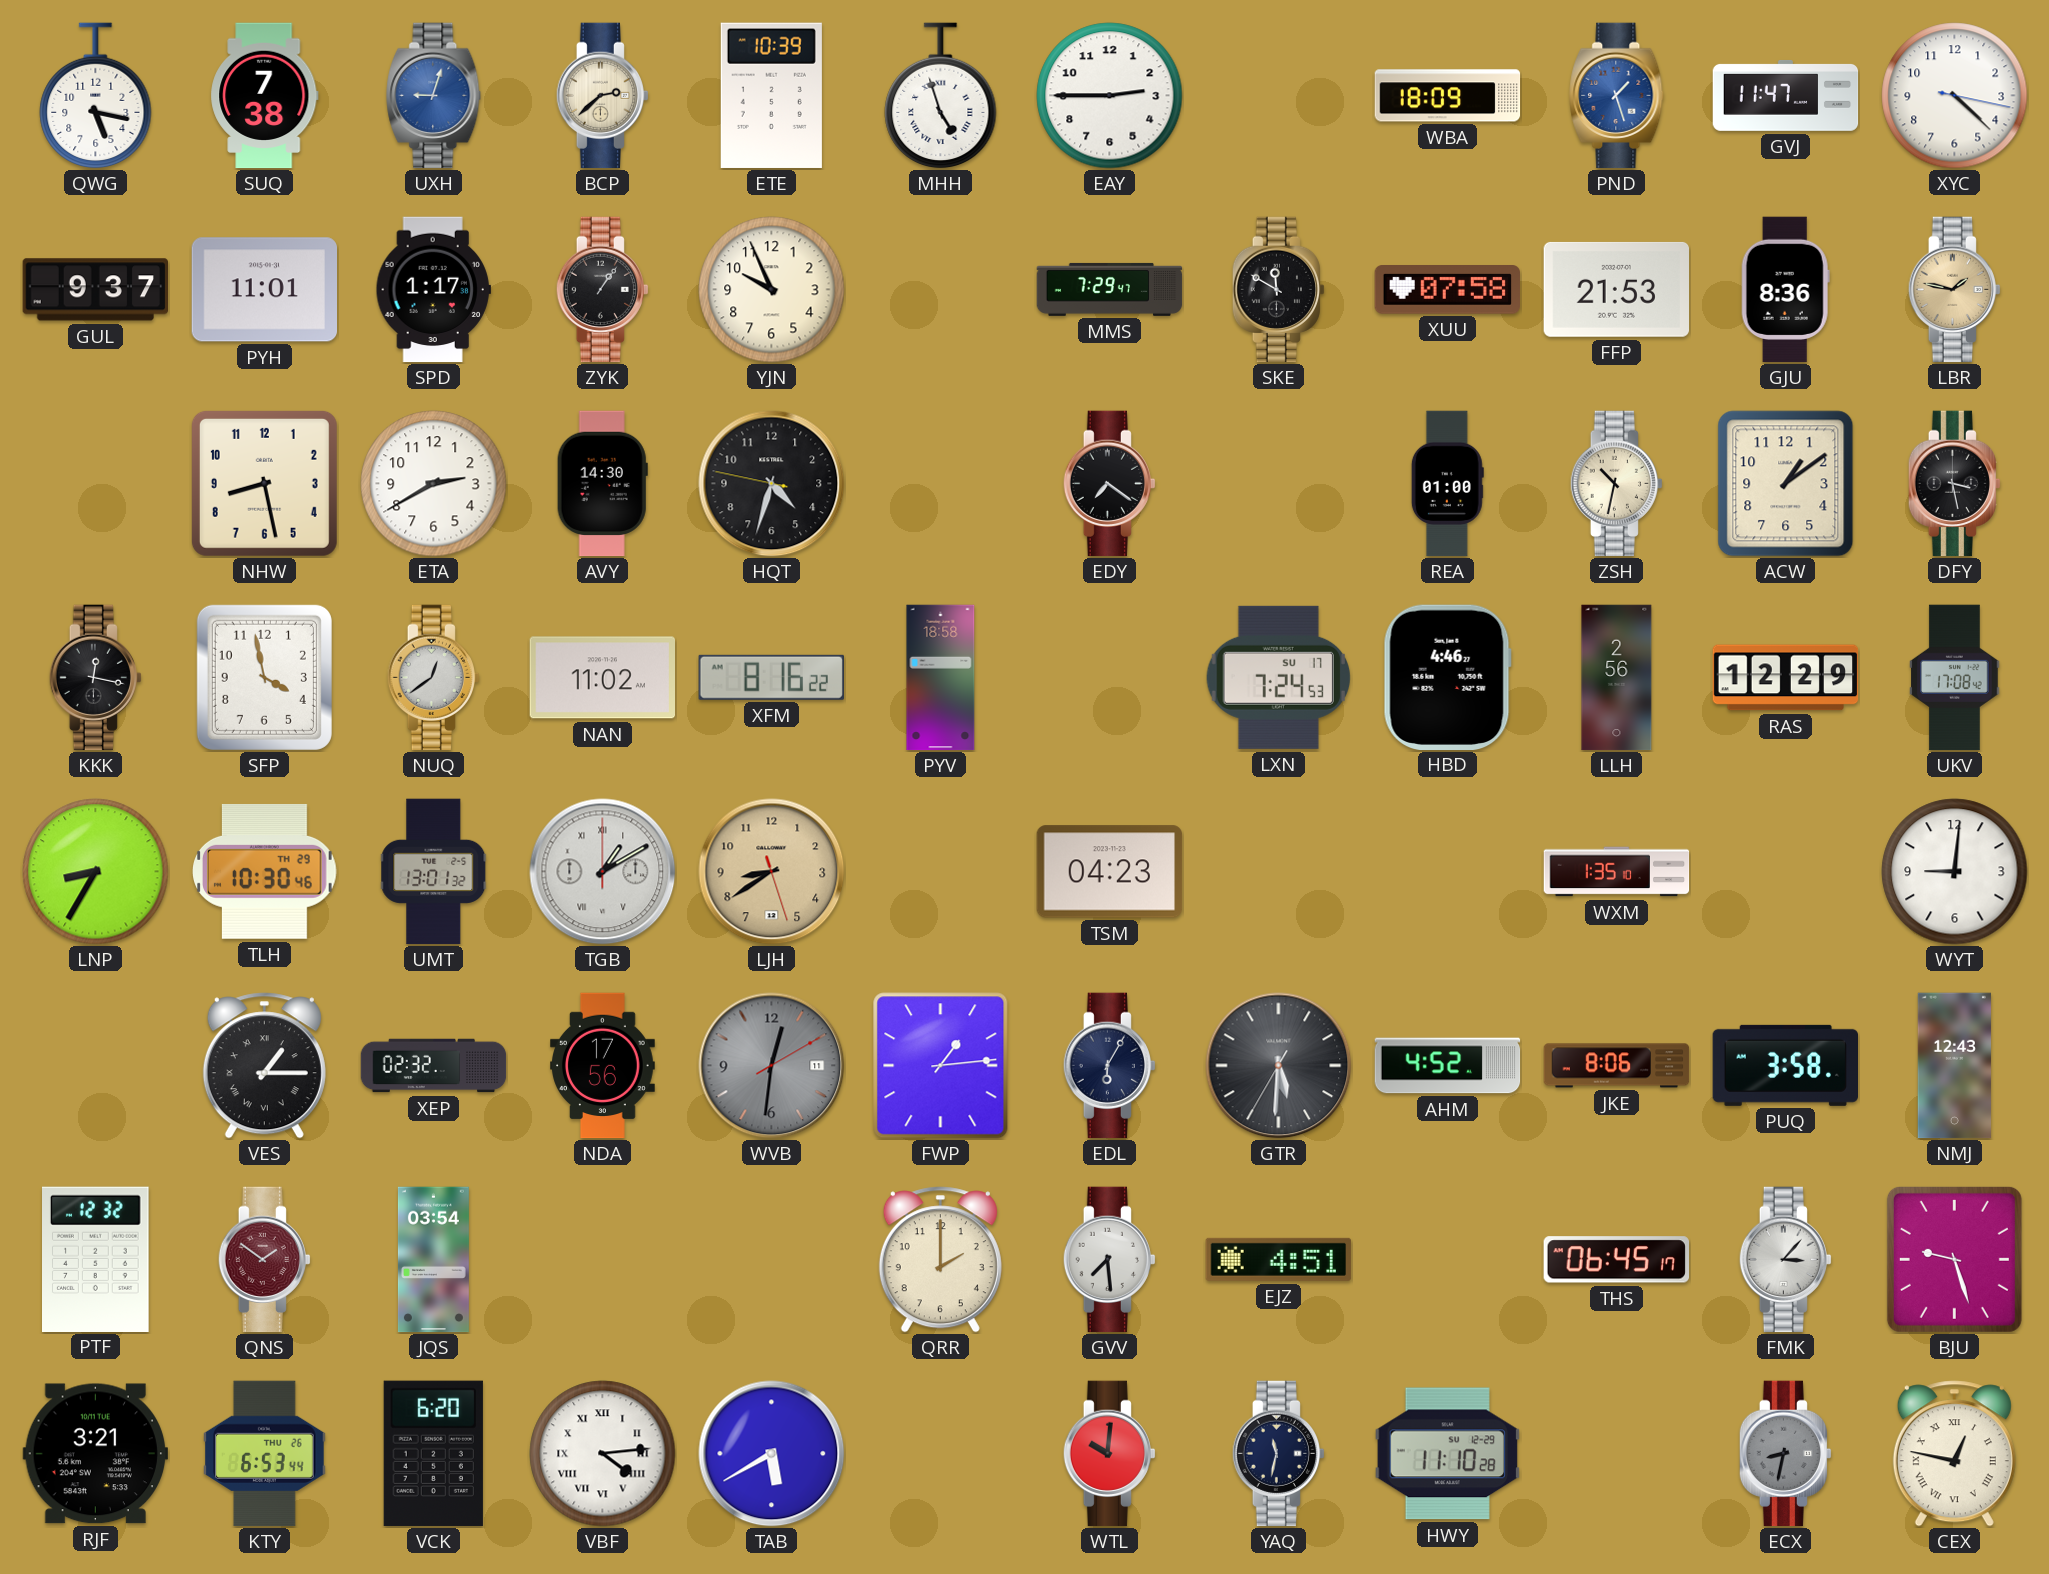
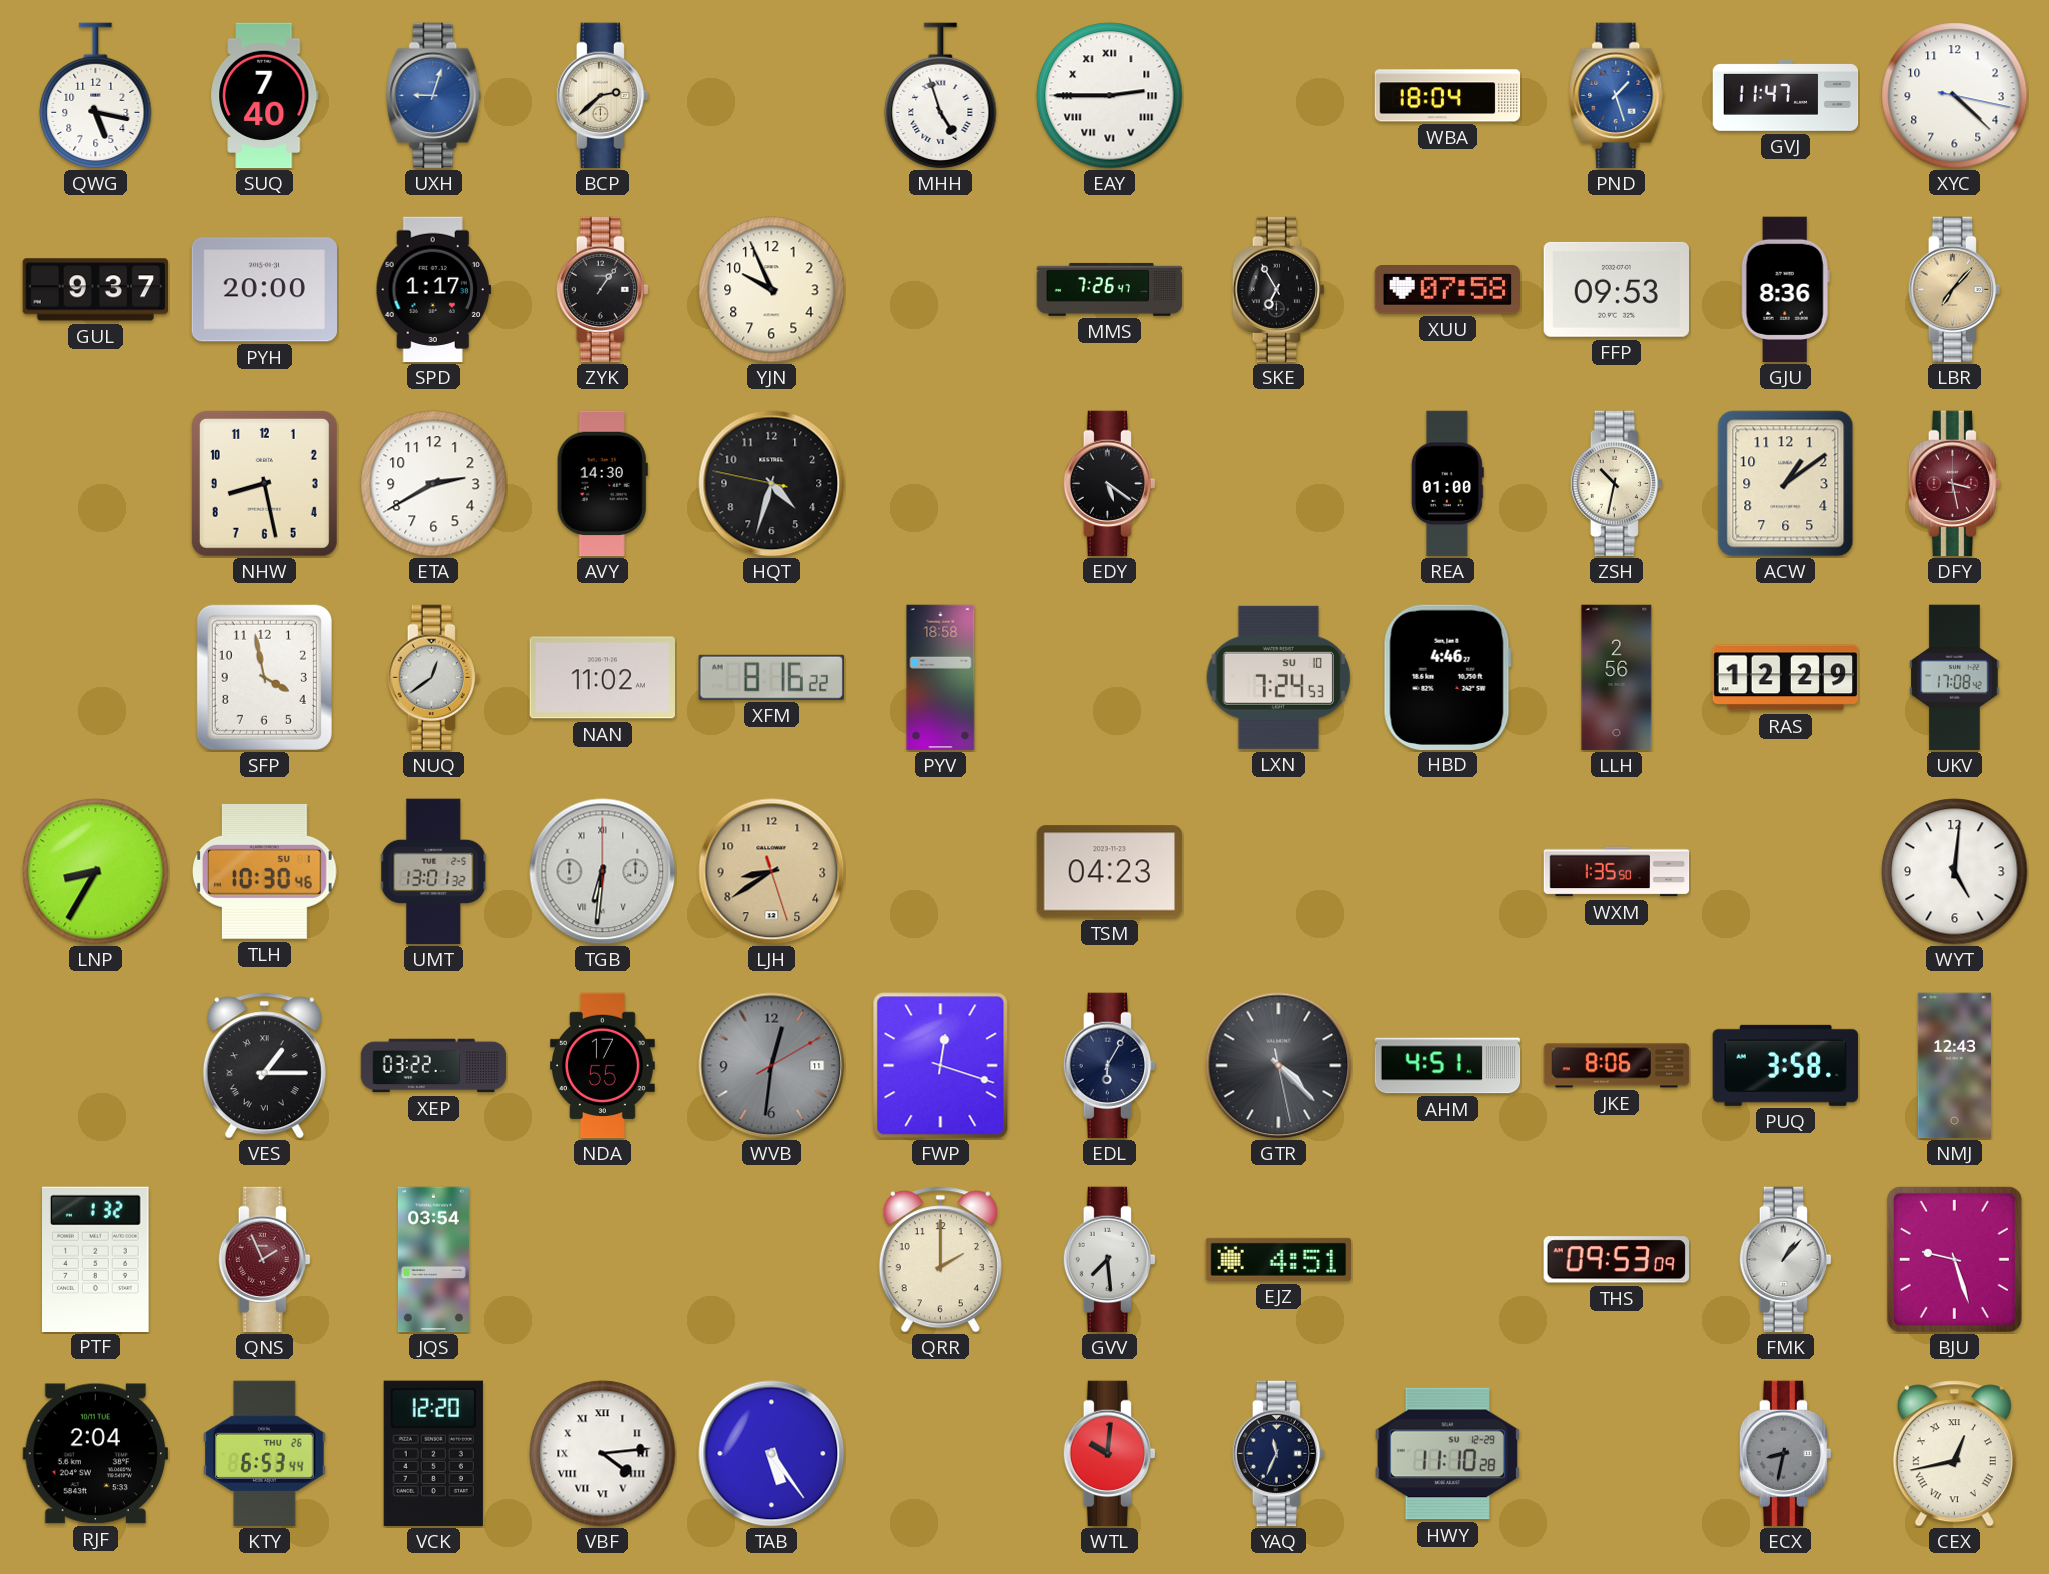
SUQ: 7:38 -> 7:40
ETE: 10:39 -> none
EAY numerals: Arabic -> Roman
WBA: 18:09 -> 18:04
PYH: 11:01 -> 20:00
MMS: 7:29 -> 7:26
SKE: 11:50 -> 6:55
FFP: 21:53 -> 09:53
LBR: 1:47 -> 7:07
EDY: 7:21 -> 5:21
DFY dial: black -> burgundy
KKK: 12:17 -> none
LXN date: SU 17 -> SU 10
TLH date: TH 29 -> SU 1
TGB: 1:10 -> 6:31
WXM: 1:35:10 -> 1:35:50
WYT: 9:01 -> 5:01
XEP: 02:32 -> 03:22
NDA: 17:56 -> 17:55
FWP: 1:14 -> 12:18
GTR: 5:30 -> 4:22
AHM: 4:52 -> 4:51
PTF: 12:32 -> 1:32
QNS: 1:51 -> 1:56
THS: 06:45 -> 09:53
FMK: 3:07 -> 1:07
RJF: 3:21 -> 2:04
VCK: 6:20 -> 12:20
TAB: 5:40 -> 5:24
YAQ: 11:32 -> 11:34
CEX: 12:47 -> 12:43
